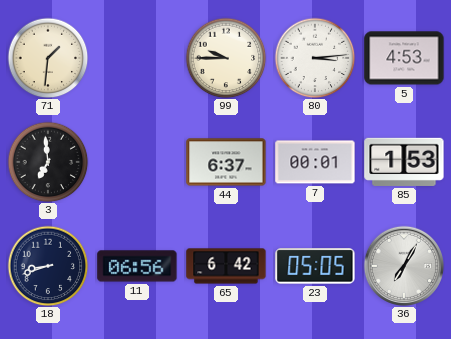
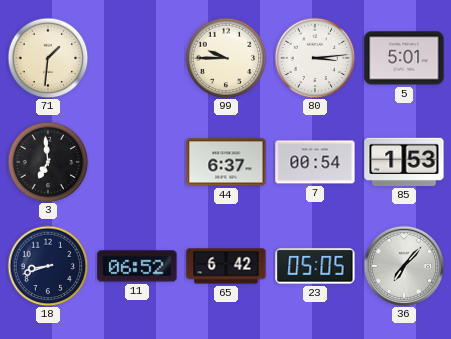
5: 4:53 -> 5:01
7: 00:01 -> 00:54
11: 06:56 -> 06:52
36: 7:05 -> 7:07
